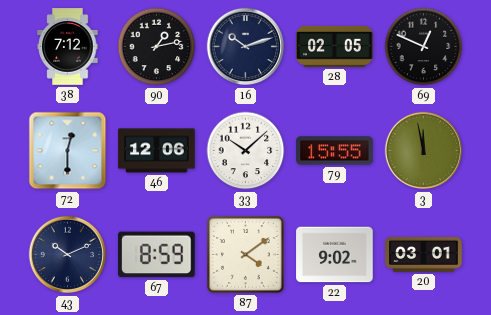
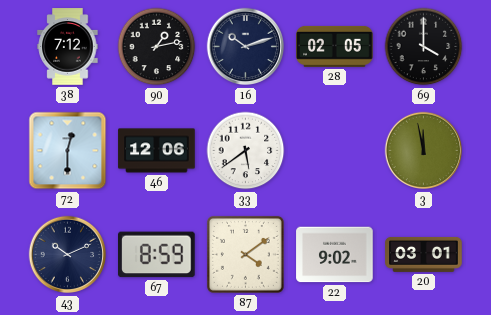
69: 12:49 -> 4:00
33: 10:08 -> 5:39
79: 15:55 -> none
